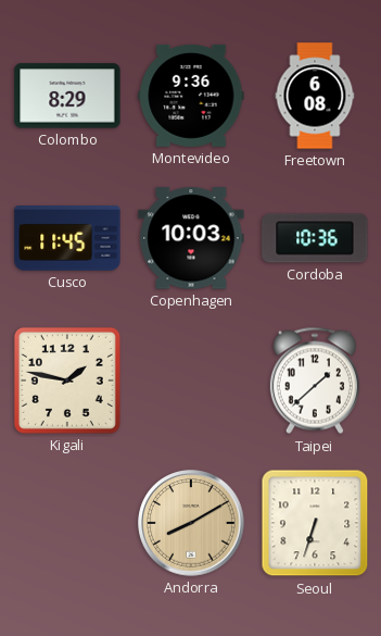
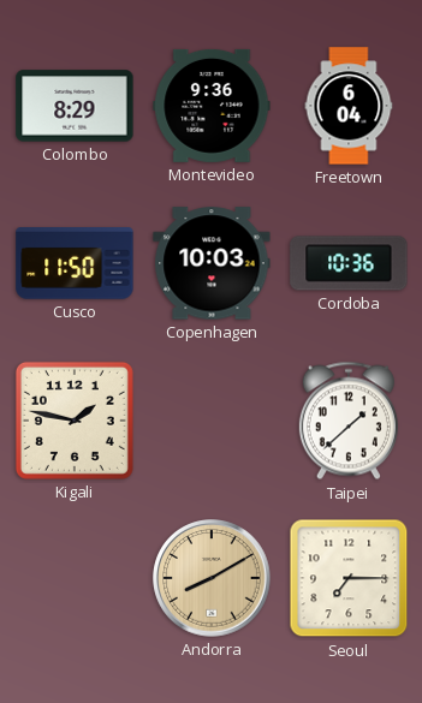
Freetown: 6:08 -> 6:04
Cusco: 11:45 -> 11:50
Seoul: 6:33 -> 7:15
